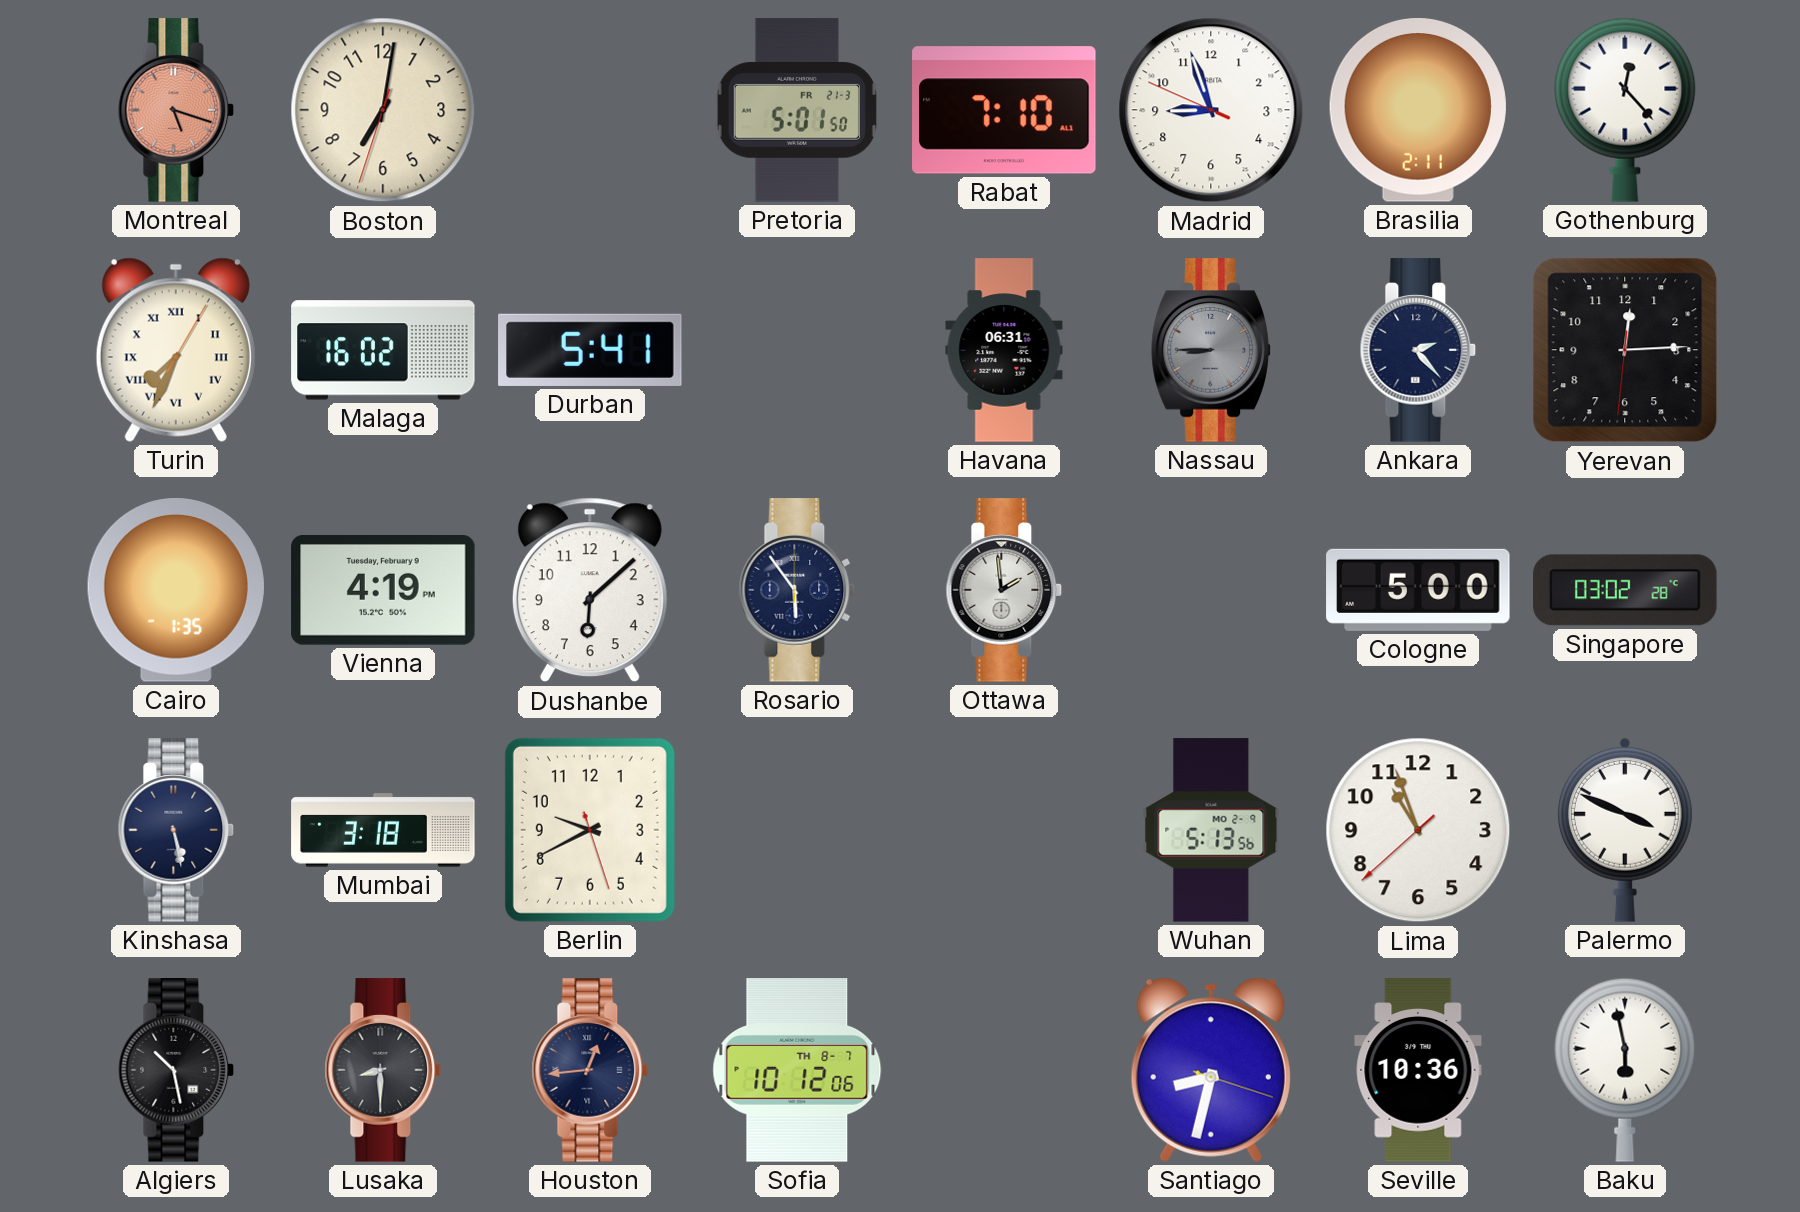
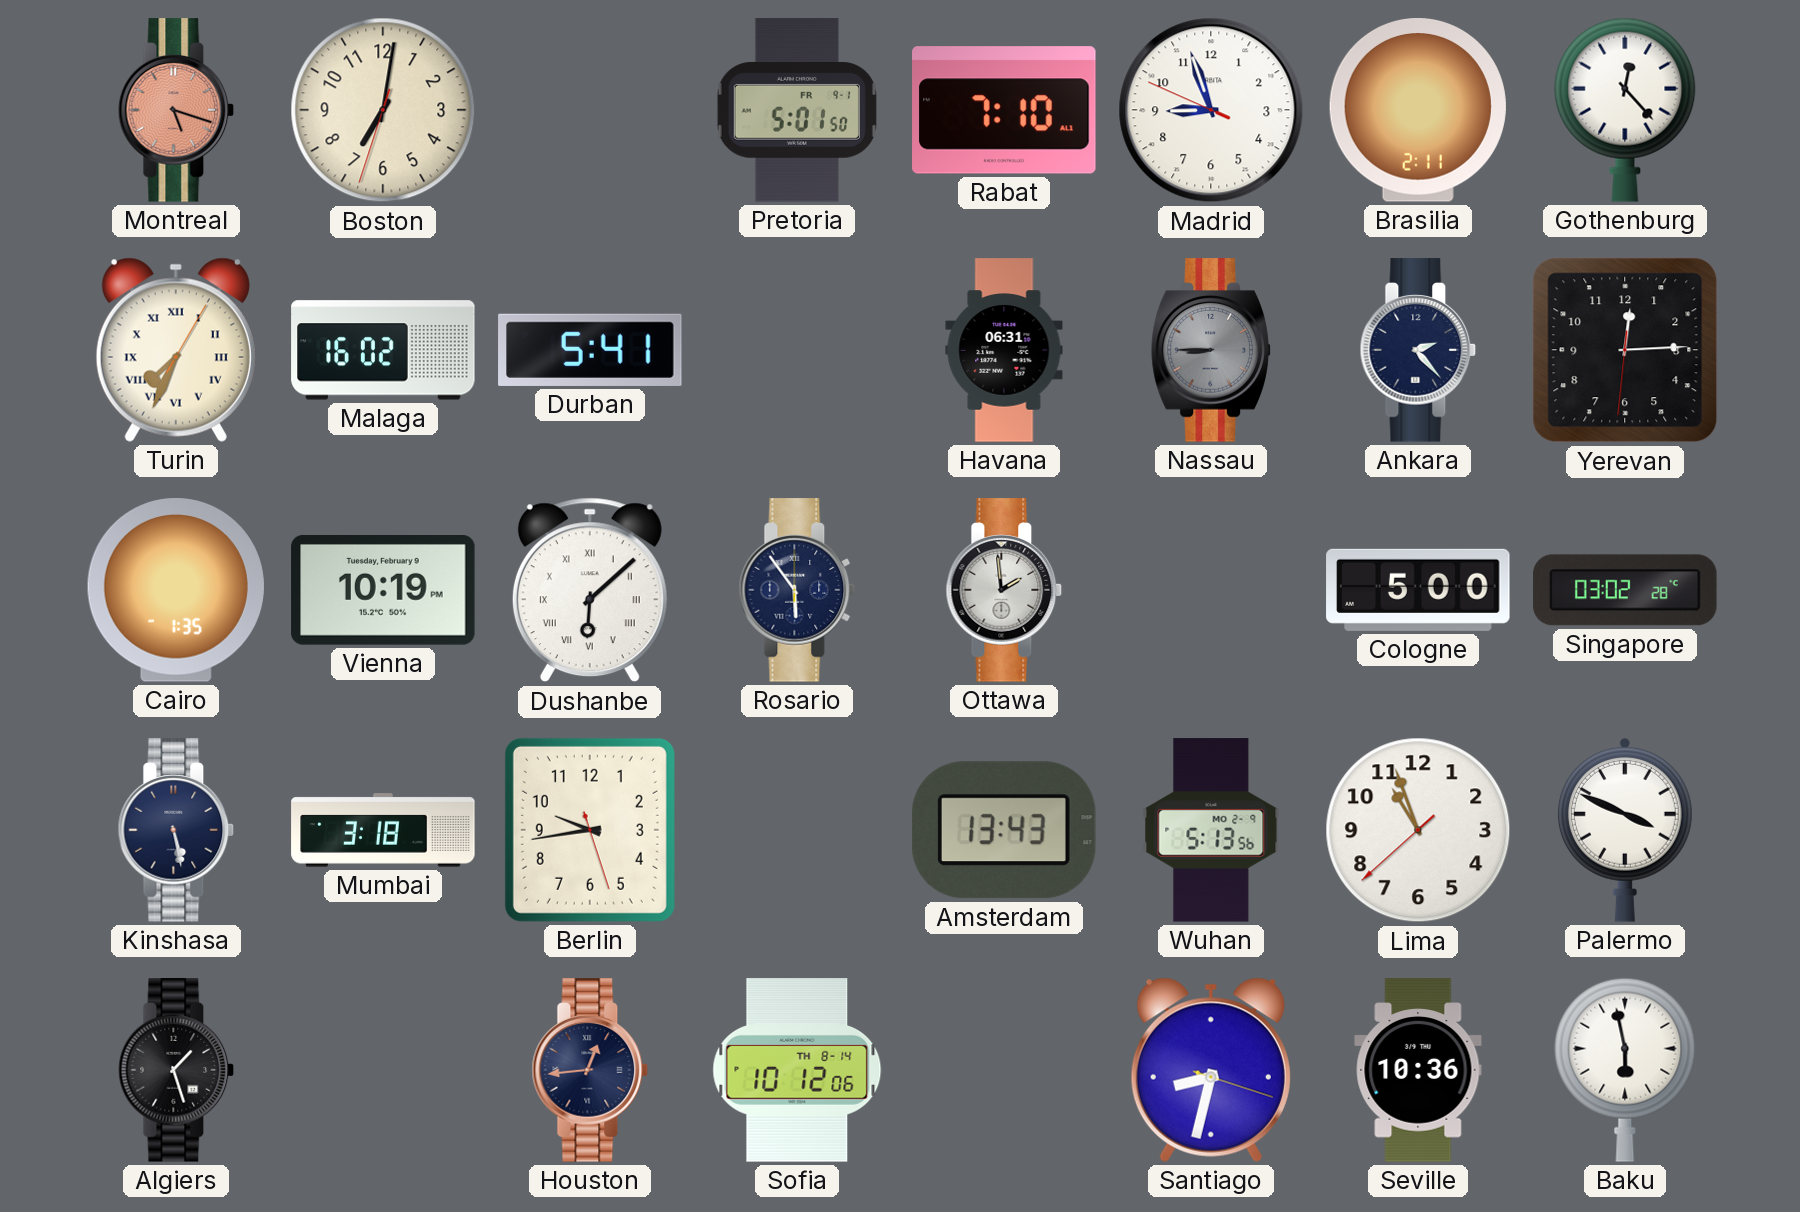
Pretoria date: FR 21-3 -> FR 9-1
Vienna: 4:19 -> 10:19
Dushanbe numerals: Arabic -> Roman
Berlin: 9:40 -> 9:43
Amsterdam: none -> 13:43
Algiers: 10:28 -> 1:27
Lusaka: 8:30 -> none
Sofia date: TH 8-7 -> TH 8-14
